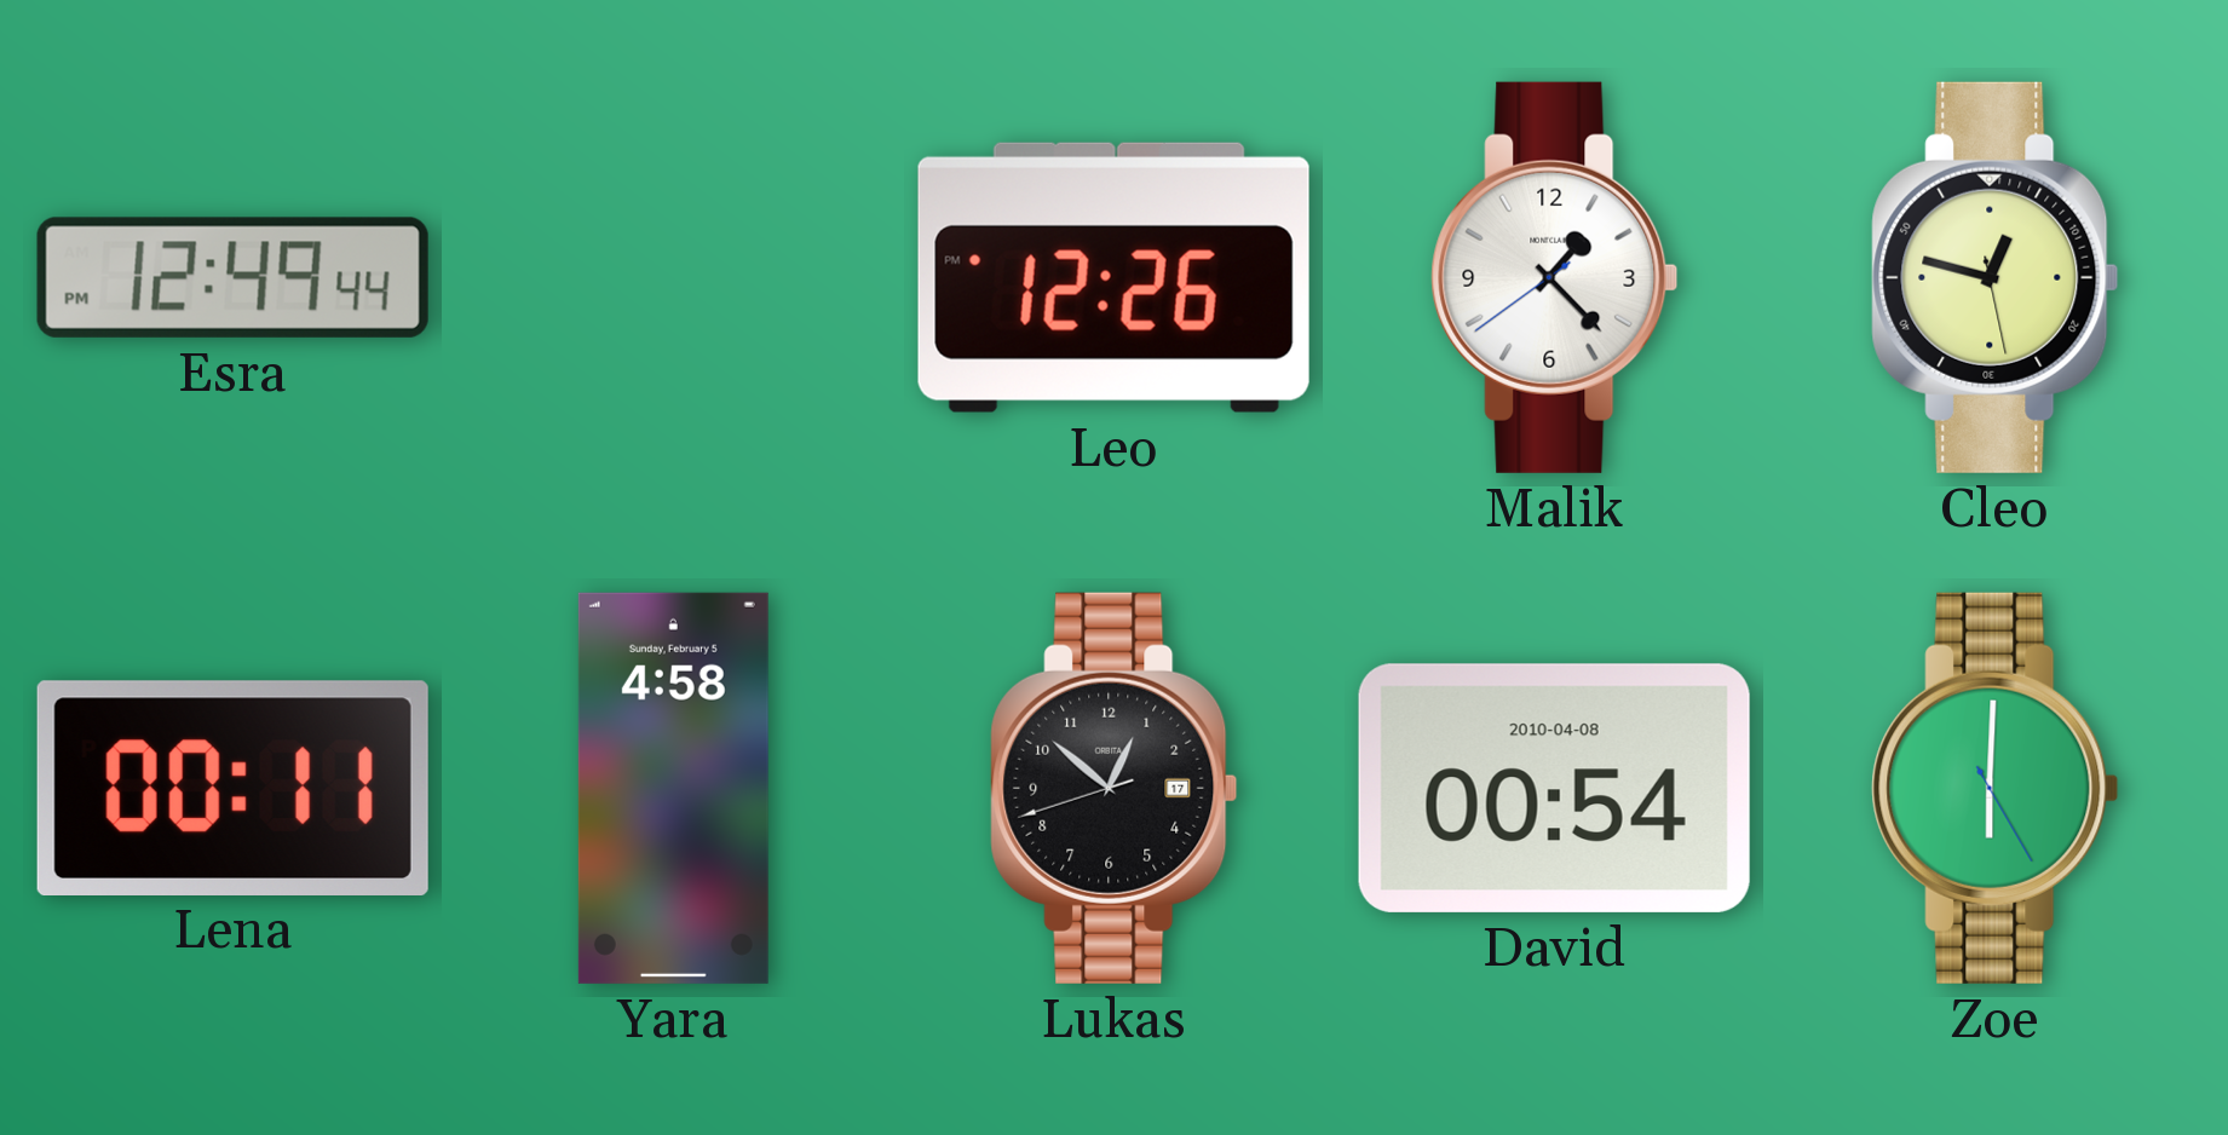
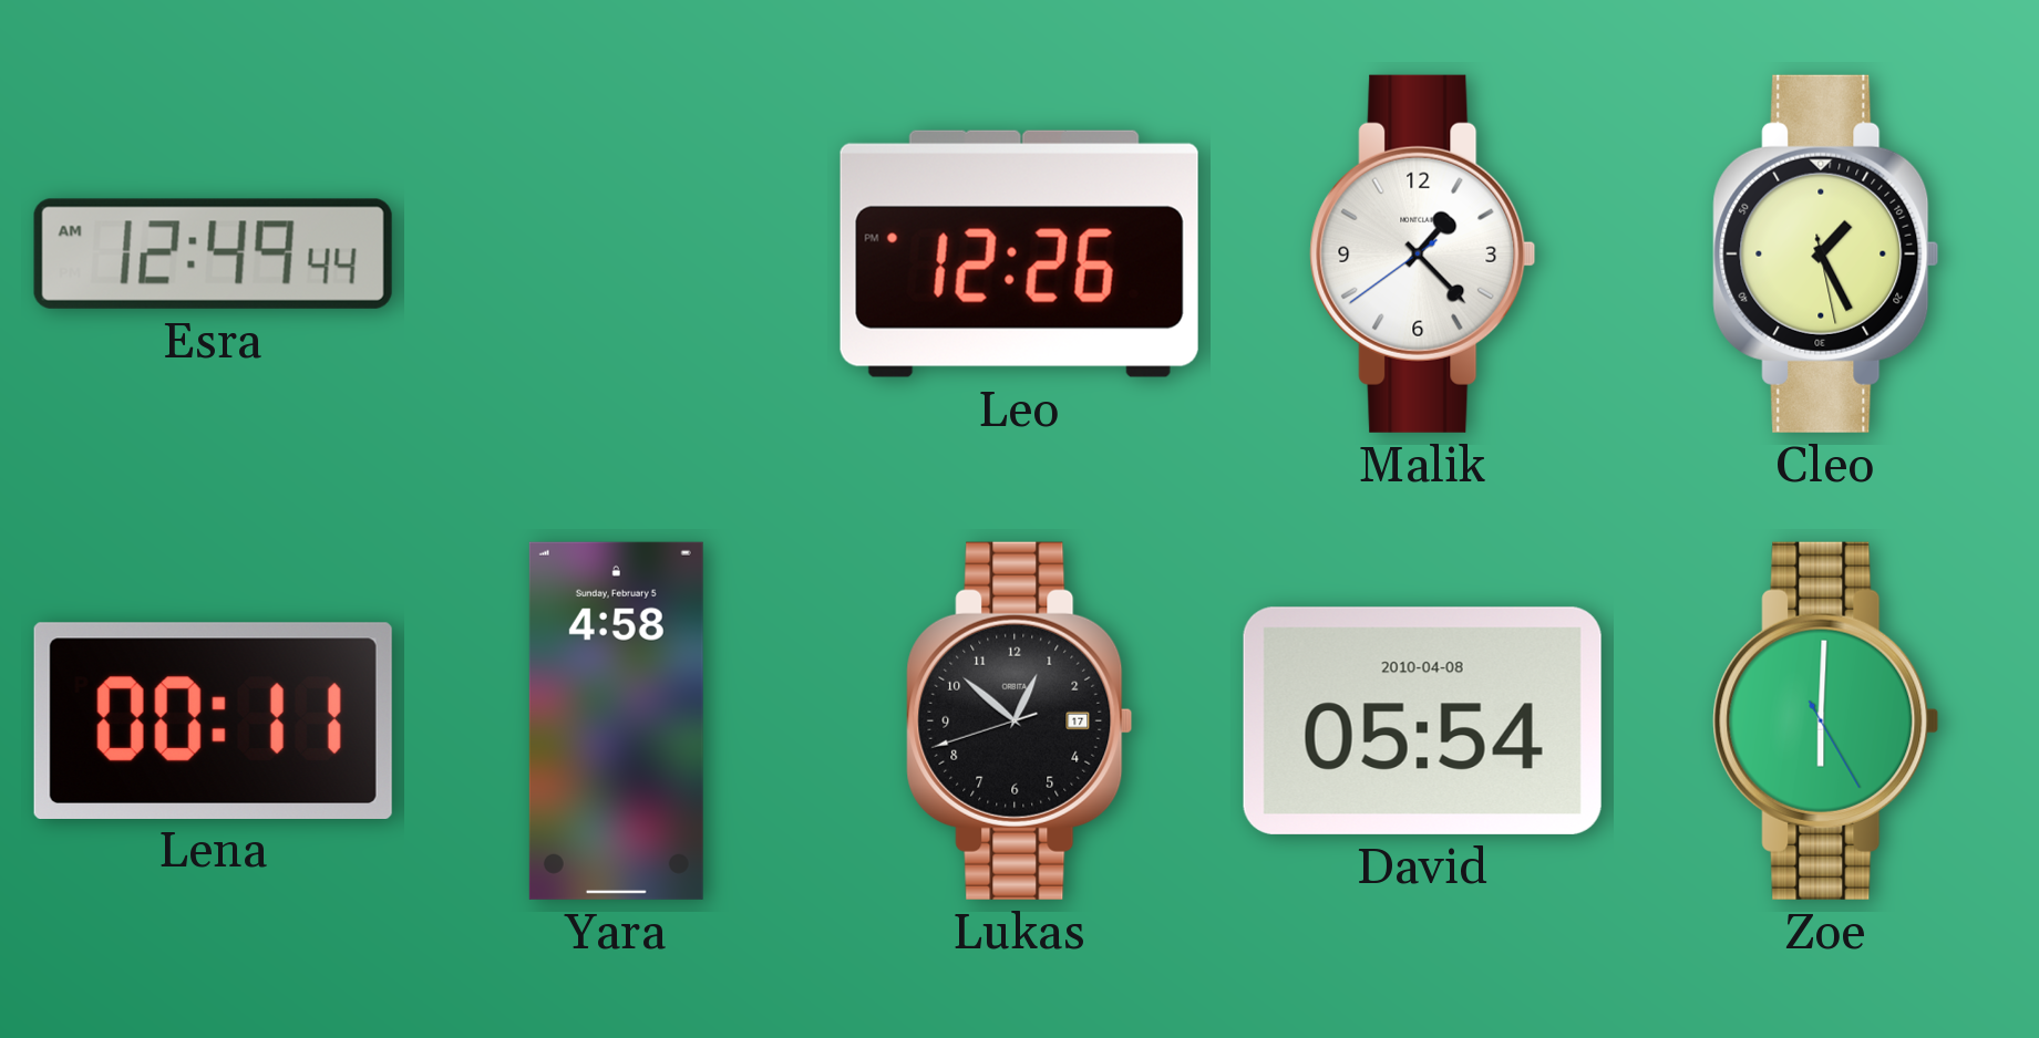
Esra: 12:49:44 PM -> 12:49:44 AM
Cleo: 12:47 -> 1:25
David: 00:54 -> 05:54
